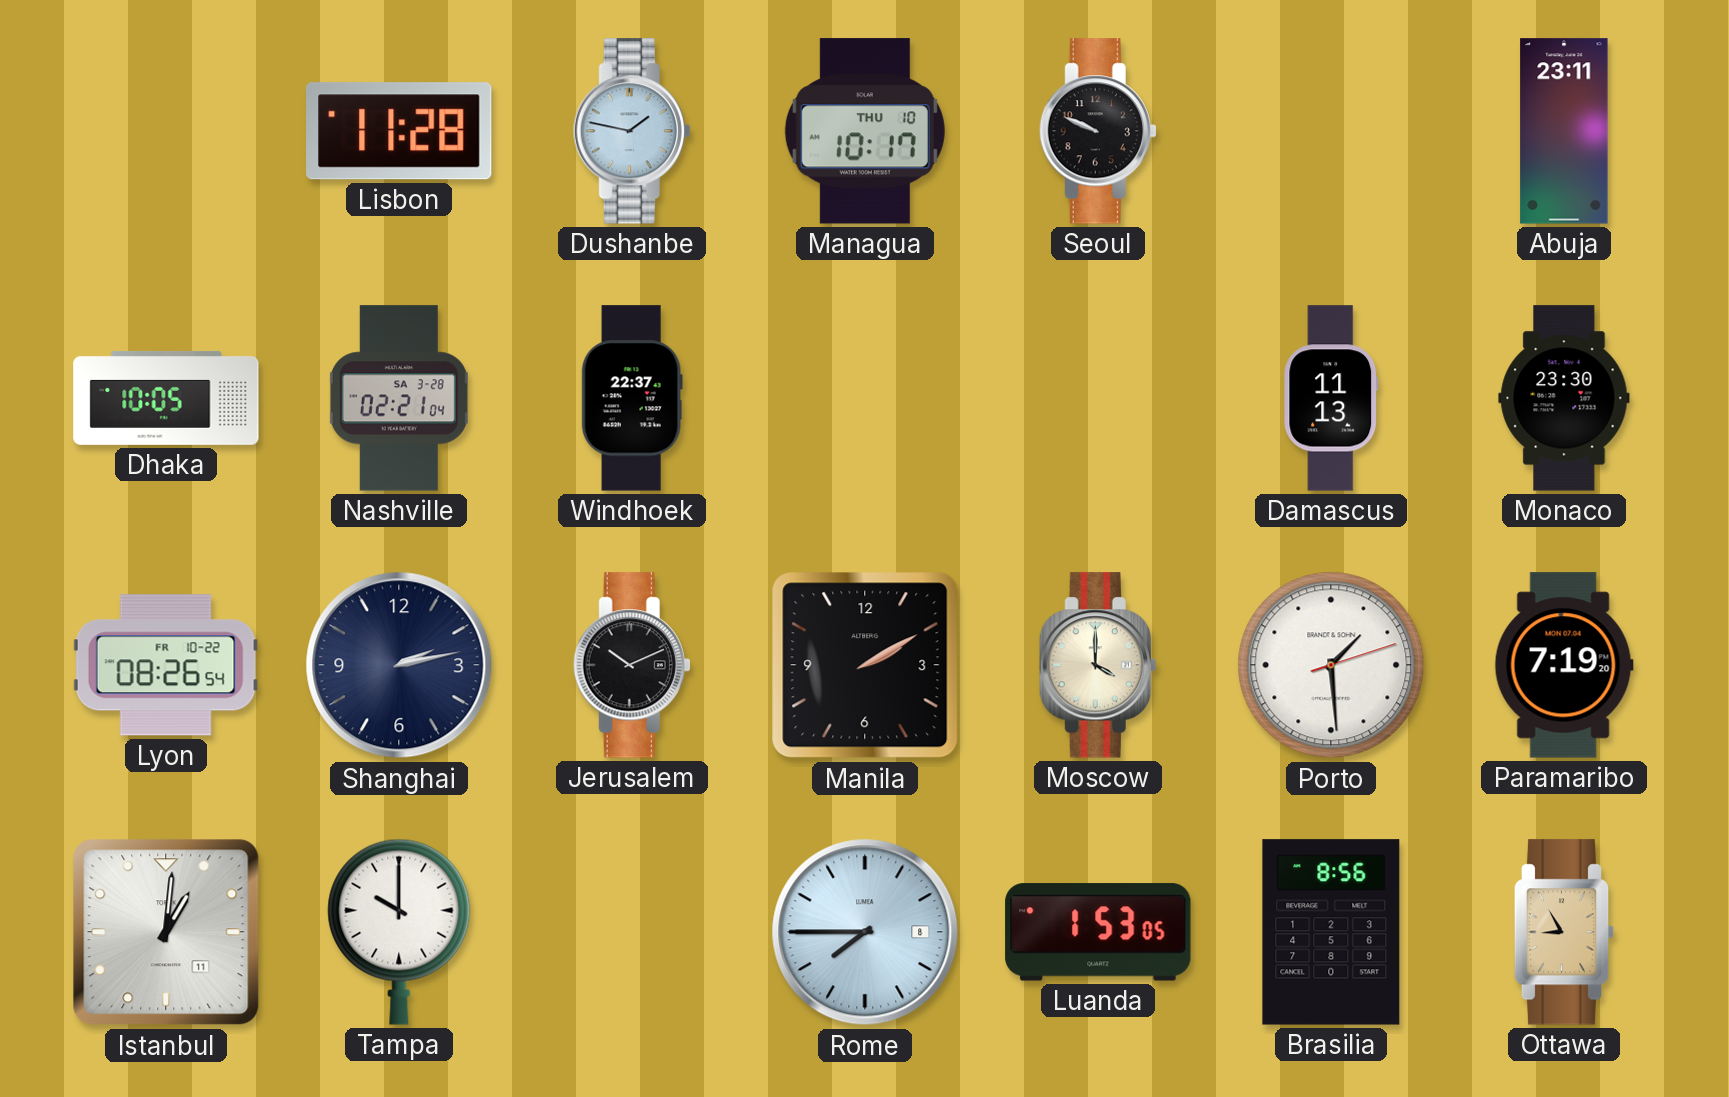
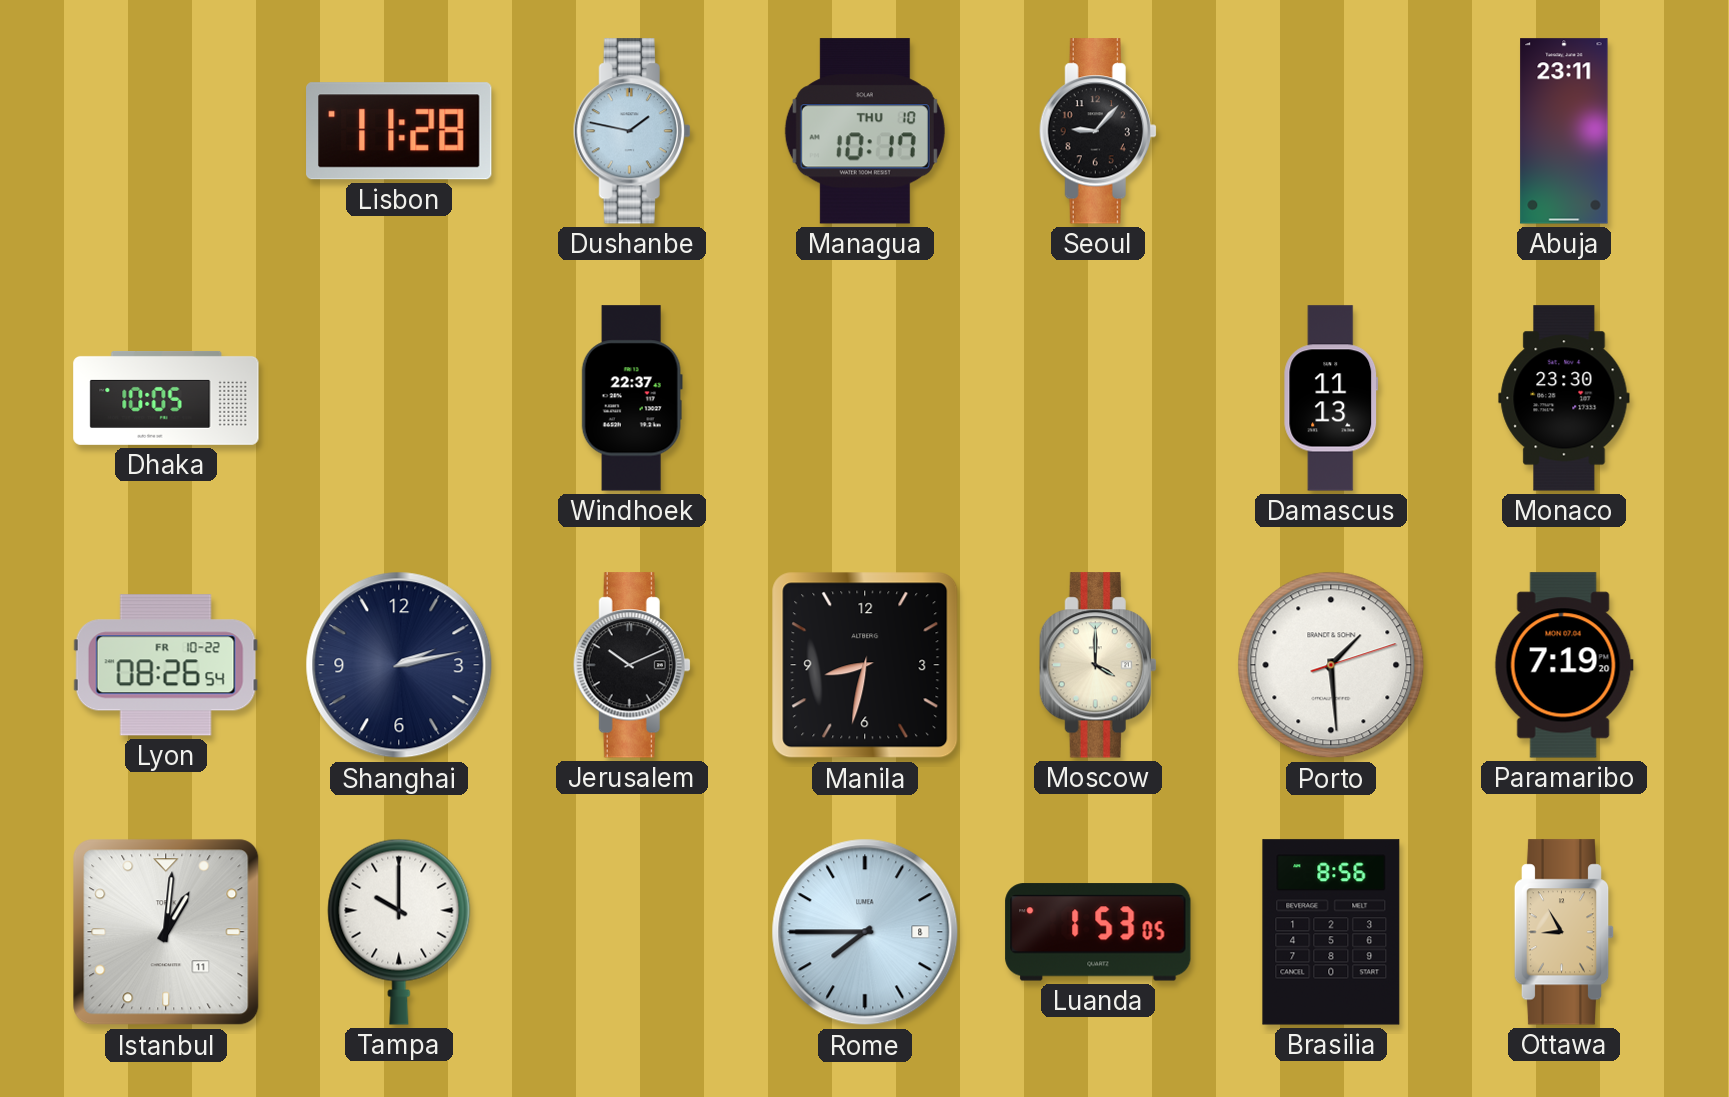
Seoul: 9:49 -> 9:07
Nashville: 02:21 -> none
Manila: 2:10 -> 8:32
